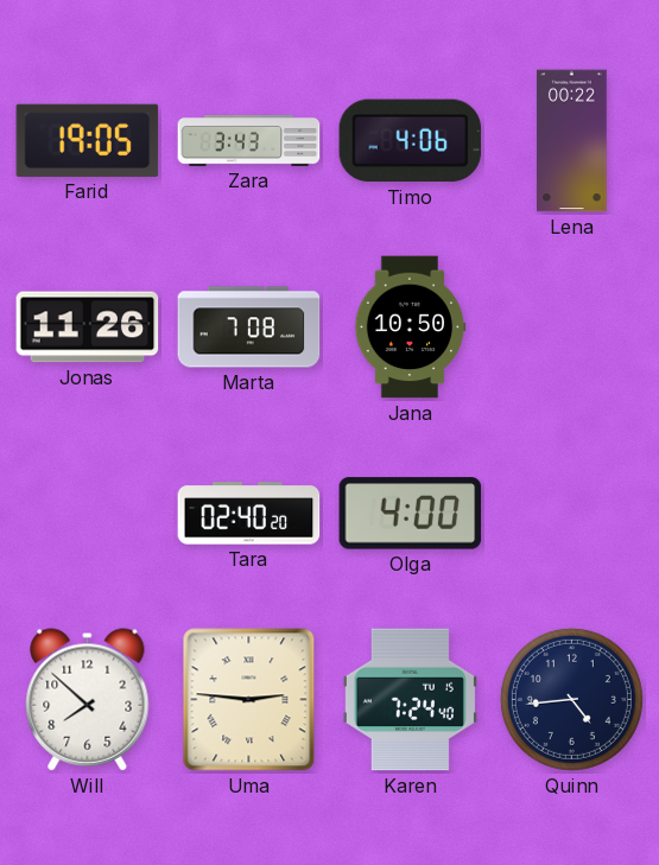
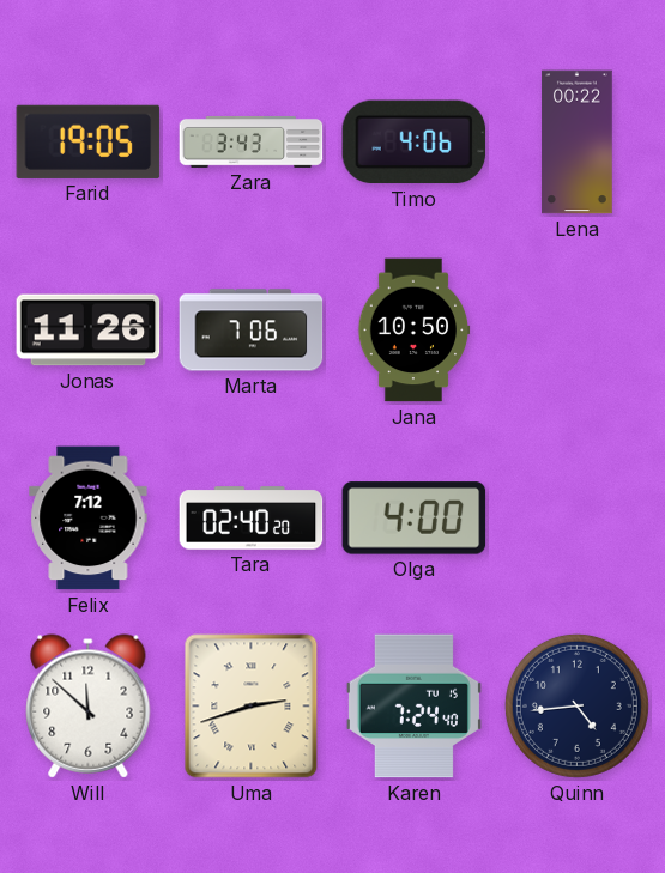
Marta: 7:08 -> 7:06
Felix: none -> 7:12
Will: 7:52 -> 11:52
Uma: 2:46 -> 2:42
